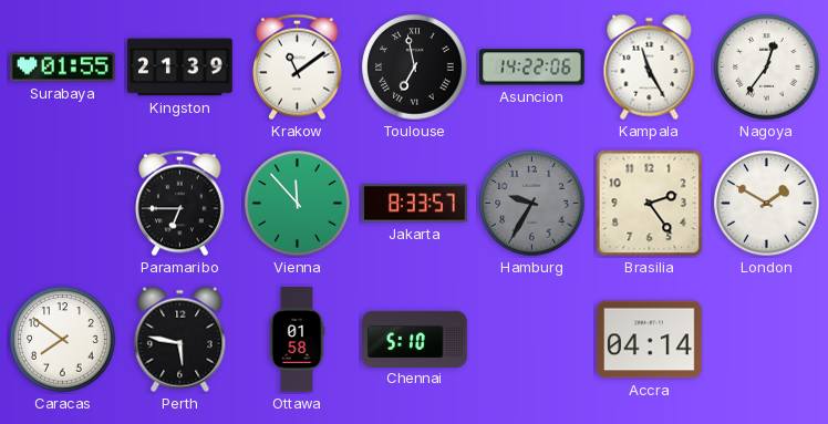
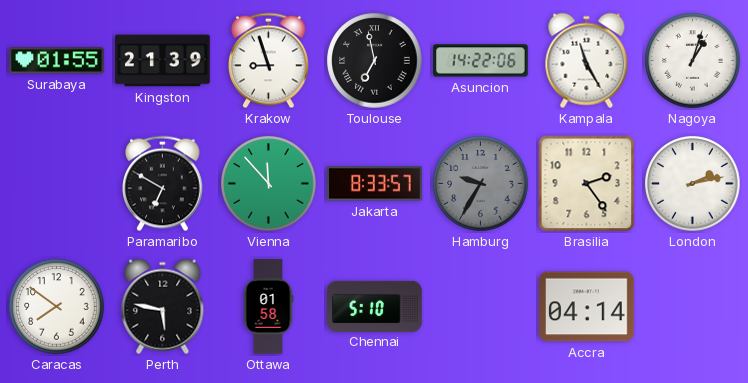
Krakow: 11:09 -> 8:57
Nagoya: 12:36 -> 1:03
Paramaribo: 6:45 -> 6:50
London: 1:50 -> 2:13
